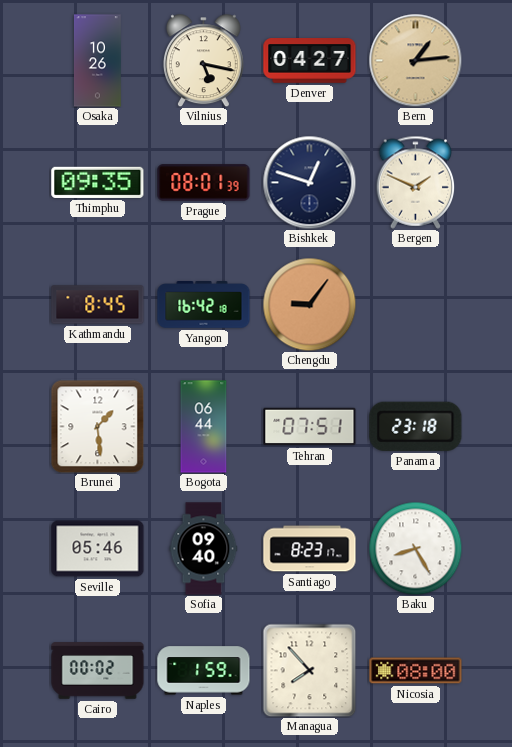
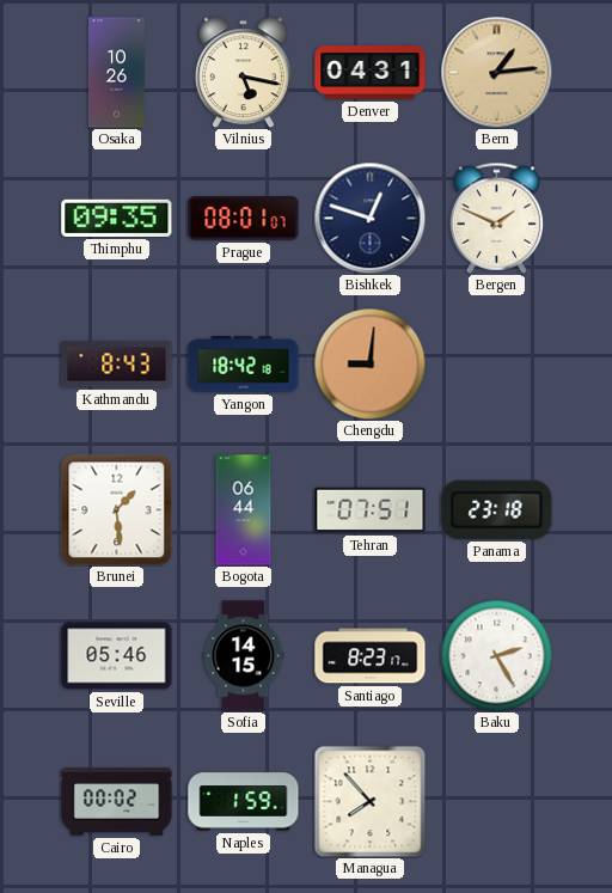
Denver: 04:27 -> 04:31
Prague: 08:01:39 -> 08:01:07
Kathmandu: 8:45 -> 8:43
Yangon: 16:42 -> 18:42
Chengdu: 9:06 -> 9:01
Sofia: 09:40 -> 14:15
Baku: 8:25 -> 2:25
Nicosia: 08:00 -> none
